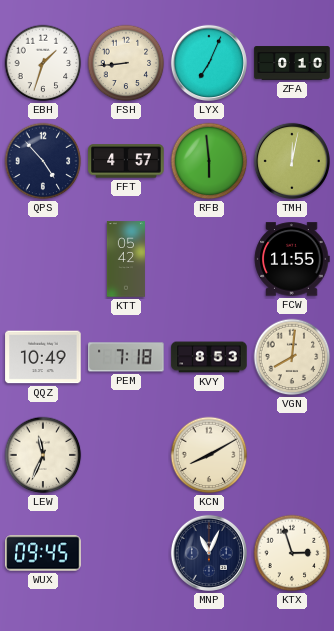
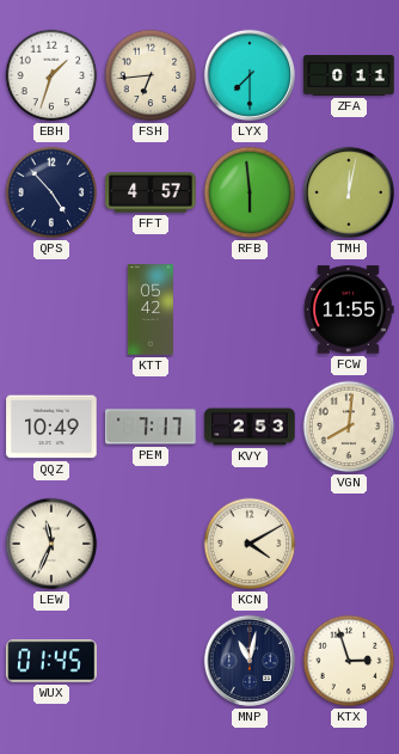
FSH: 8:44 -> 6:44
LYX: 7:04 -> 7:30
ZFA: 0:10 -> 0:11
PEM: 7:18 -> 7:17
KVY: 8:53 -> 2:53
KCN: 8:10 -> 4:10
WUX: 09:45 -> 01:45
MNP: 11:04 -> 11:02
